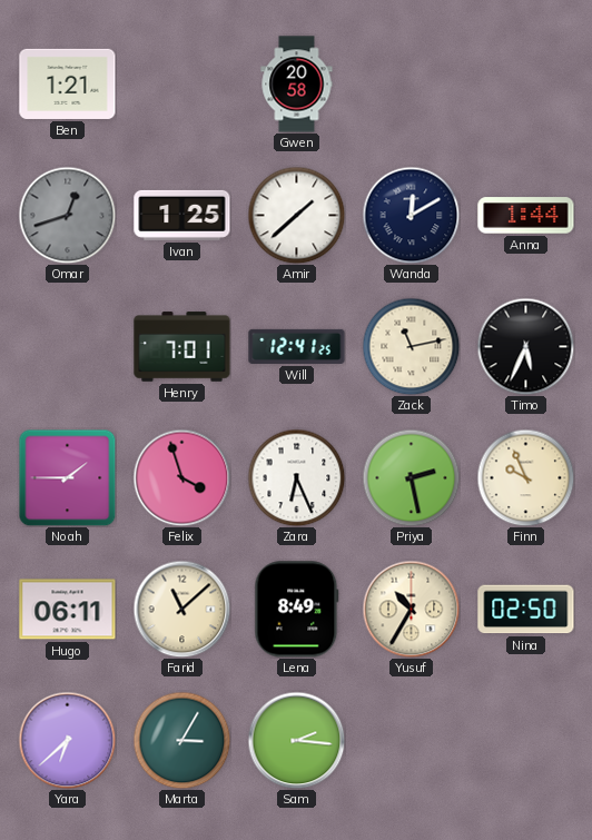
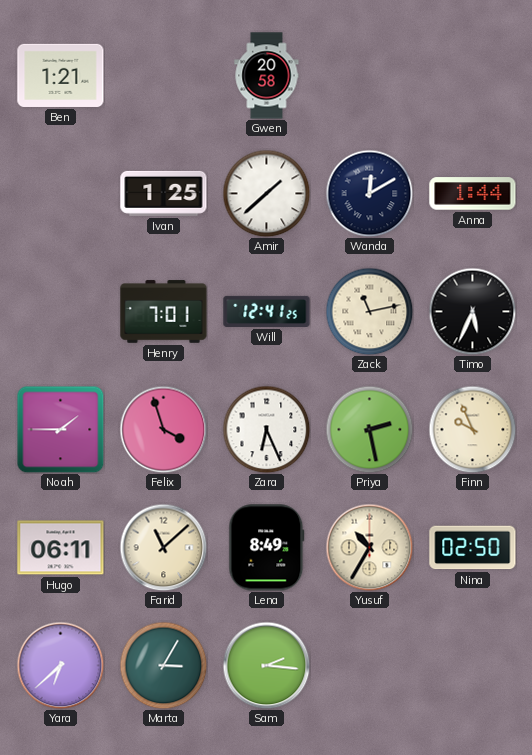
Omar: 12:42 -> none
